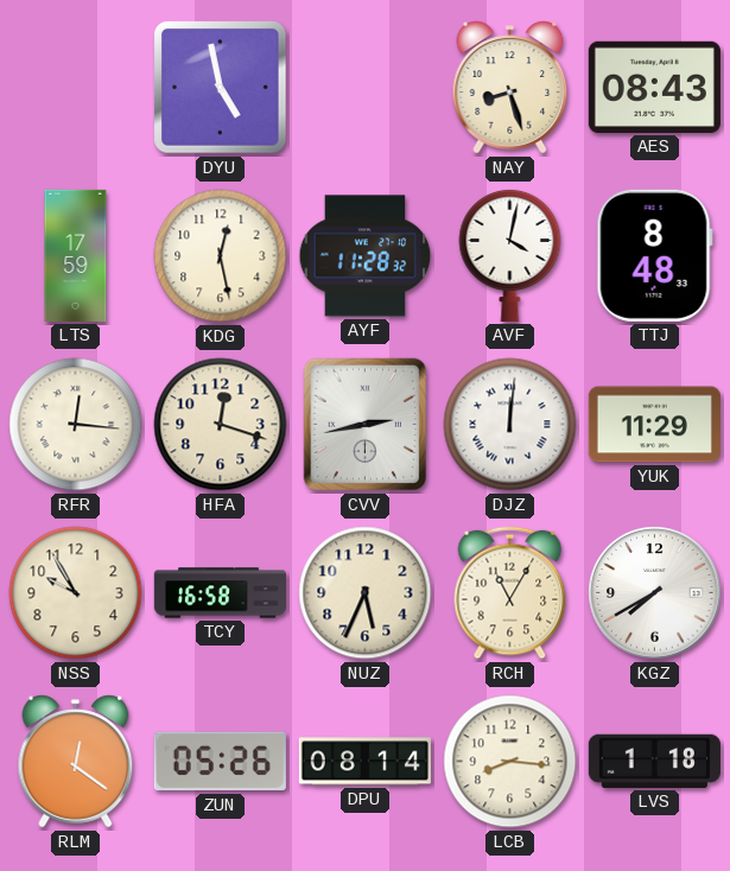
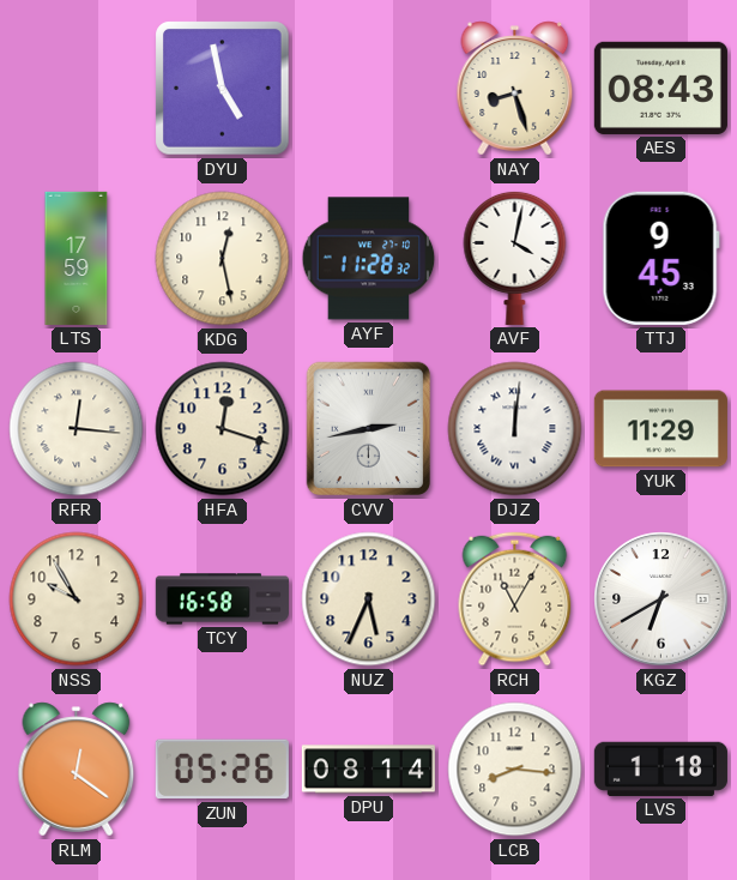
TTJ: 8:48 -> 9:45
KGZ: 7:40 -> 6:40
